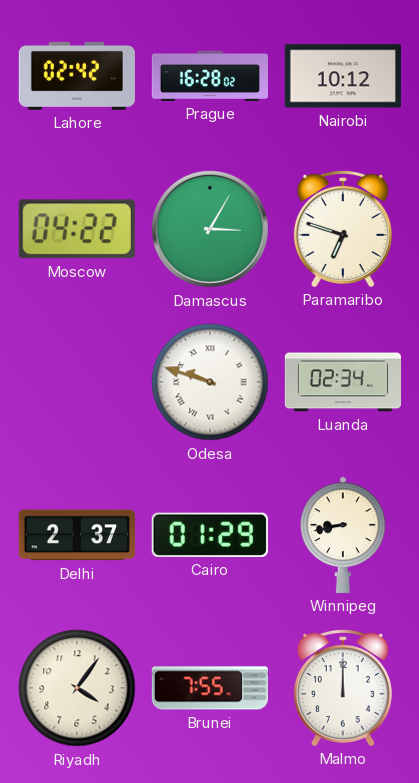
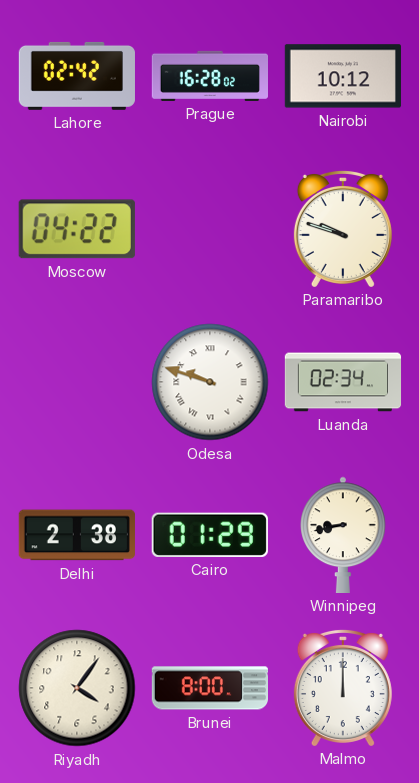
Damascus: 3:05 -> none
Paramaribo: 6:48 -> 9:48
Delhi: 2:37 -> 2:38
Brunei: 7:55 -> 8:00
